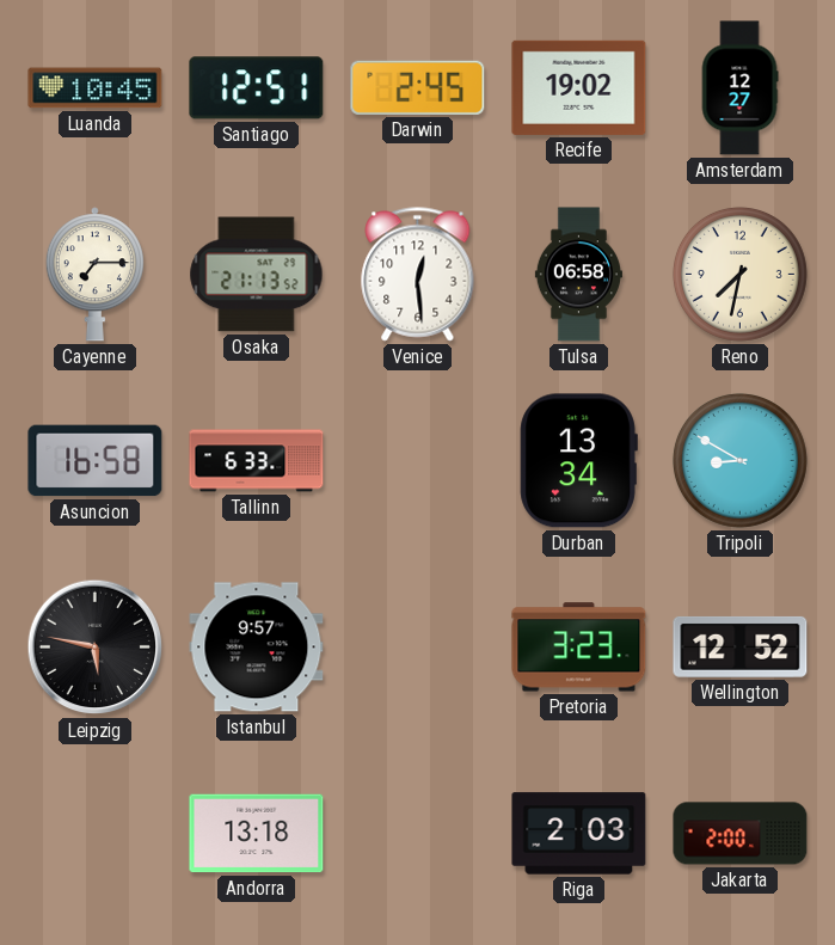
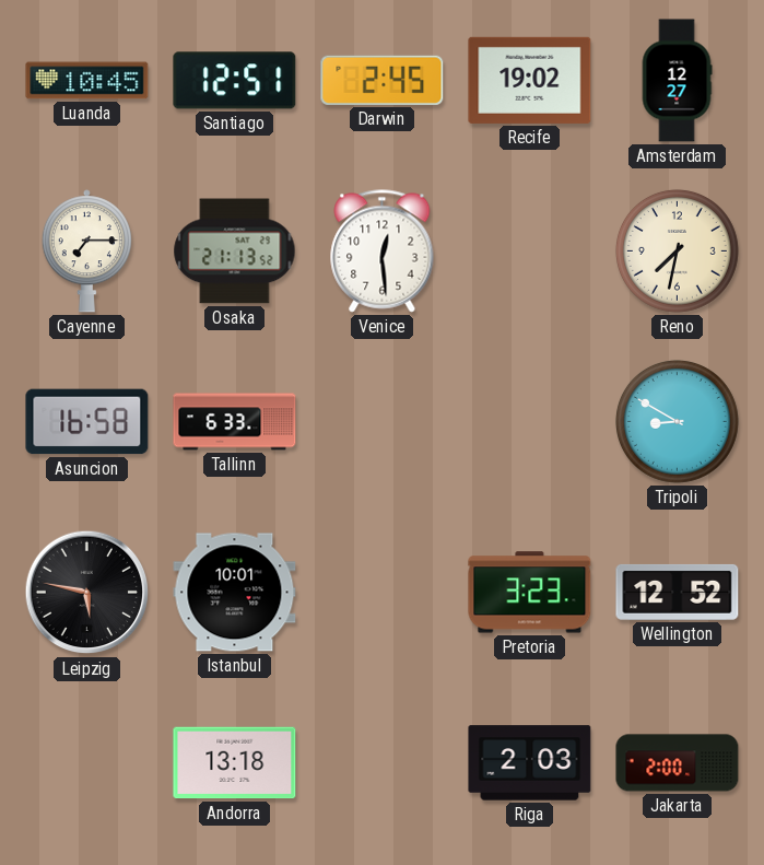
Tulsa: 06:58 -> none
Durban: 13:34 -> none
Istanbul: 9:57 -> 10:01
